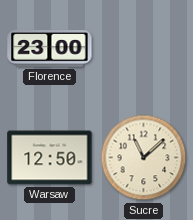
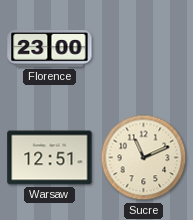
Warsaw: 12:50 -> 12:51
Sucre: 11:08 -> 11:11
